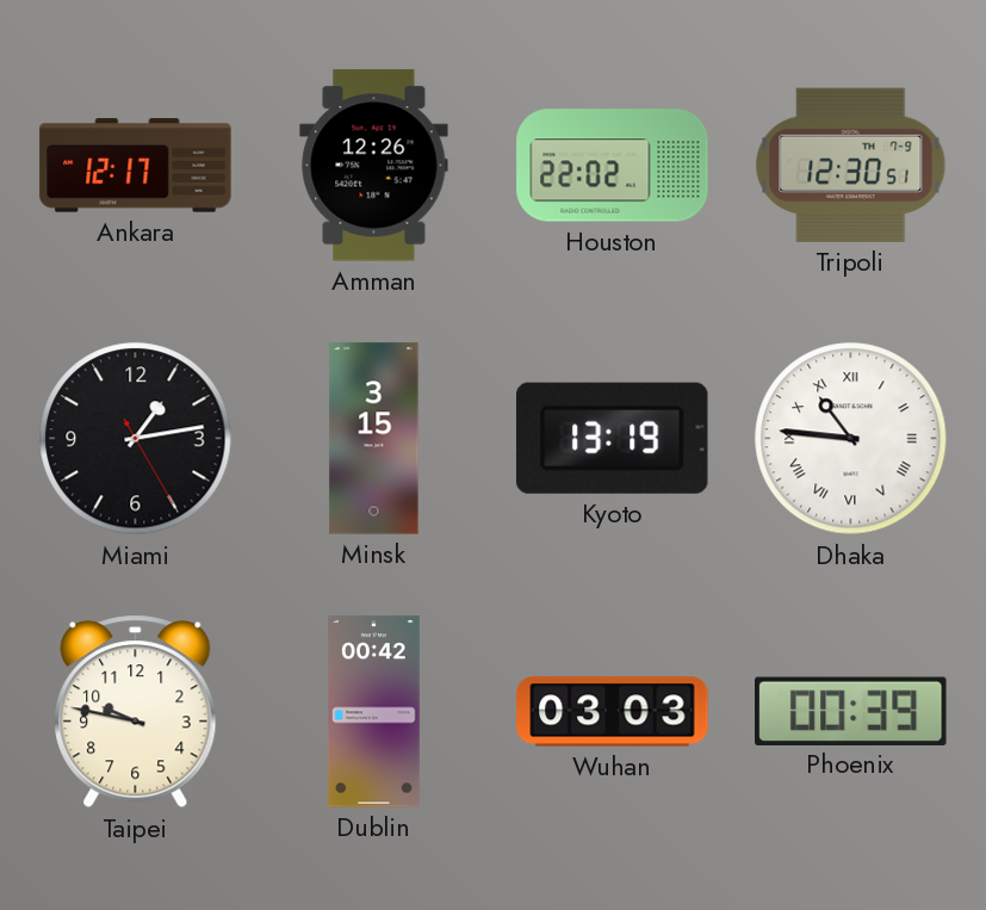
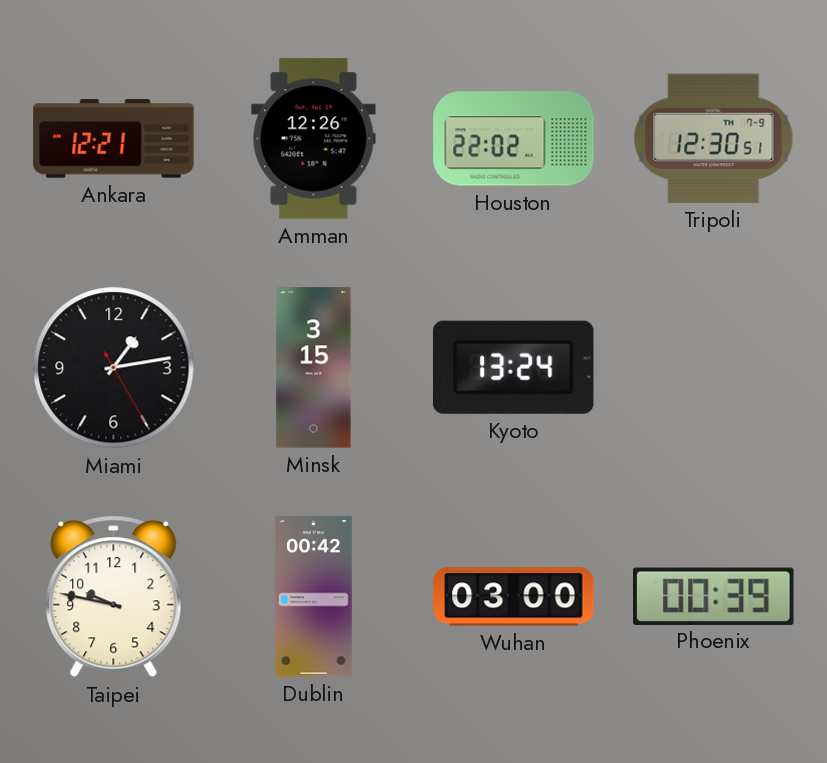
Ankara: 12:17 -> 12:21
Kyoto: 13:19 -> 13:24
Dhaka: 10:46 -> none
Wuhan: 03:03 -> 03:00
